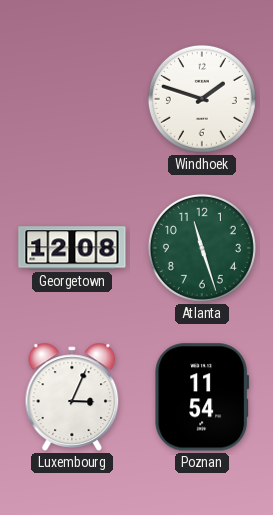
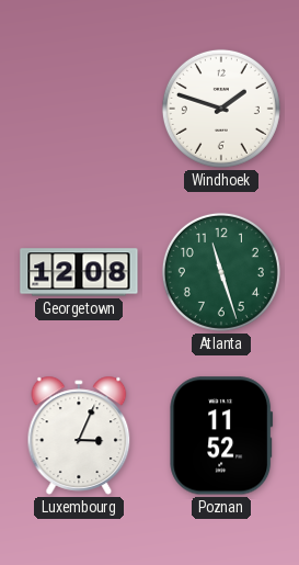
Poznan: 11:54 -> 11:52
